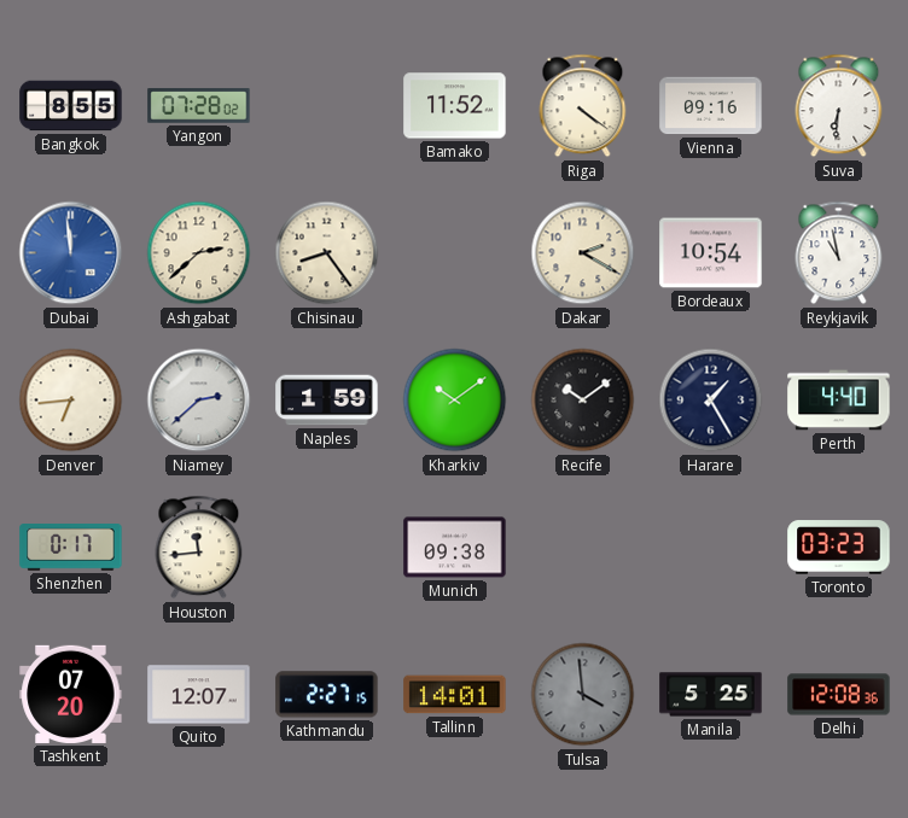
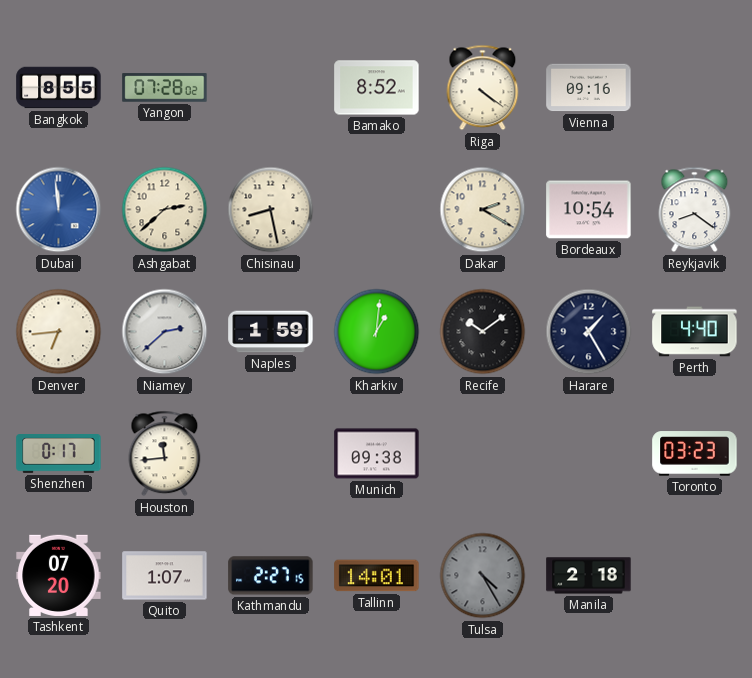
Bamako: 11:52 -> 8:52
Suva: 6:31 -> none
Chisinau: 8:24 -> 8:28
Reykjavik: 10:58 -> 8:21
Kharkiv: 10:09 -> 1:01
Quito: 12:07 -> 1:07
Tulsa: 3:59 -> 4:25
Manila: 5:25 -> 2:18
Delhi: 12:08 -> none
